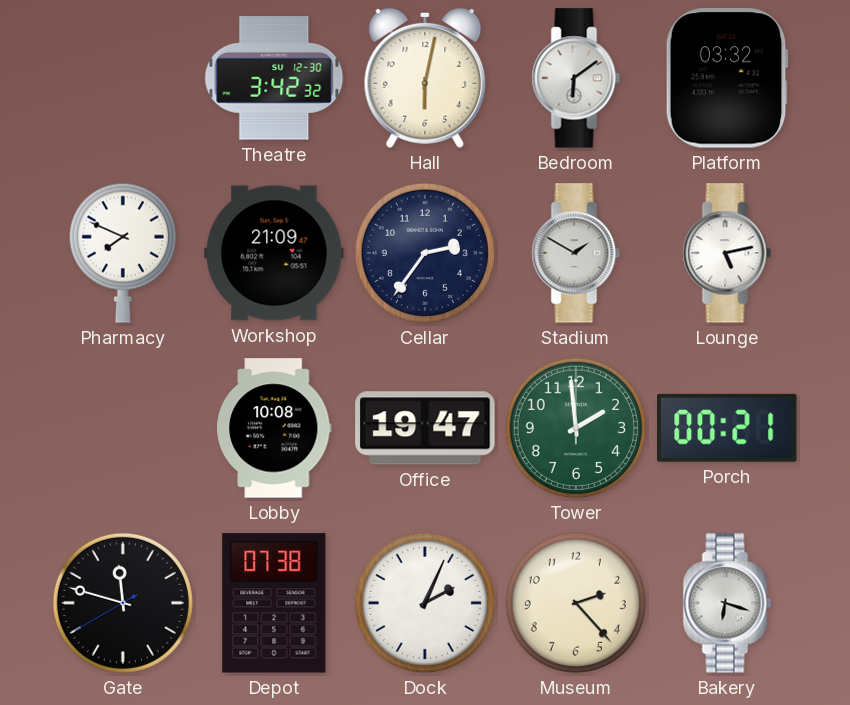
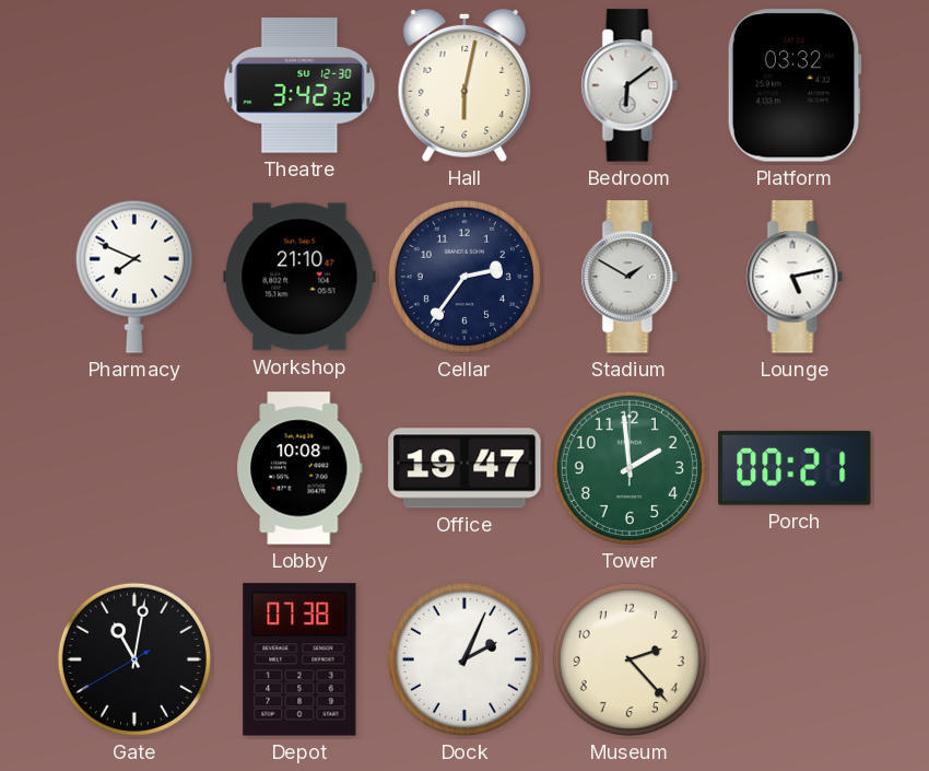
Workshop: 21:09 -> 21:10
Gate: 11:47 -> 11:01
Bakery: 6:18 -> none
